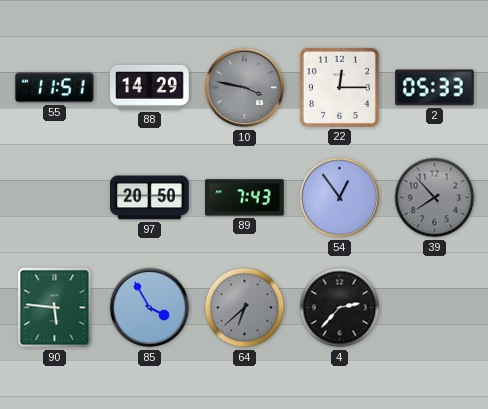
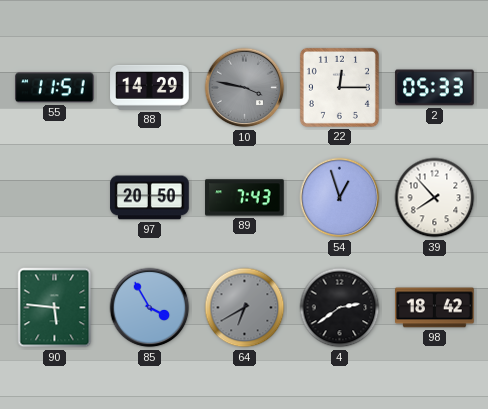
54: 12:54 -> 12:57
39 dial: grey -> white
64: 6:38 -> 6:40
4: 2:37 -> 2:39
98: none -> 18:42
